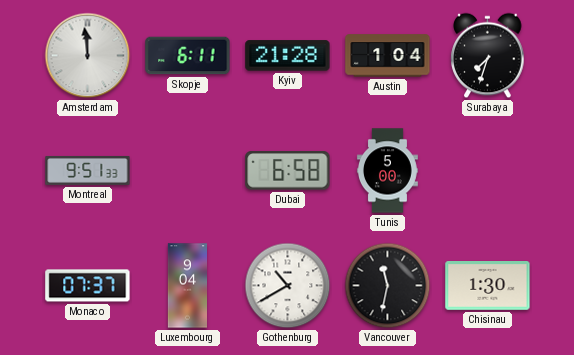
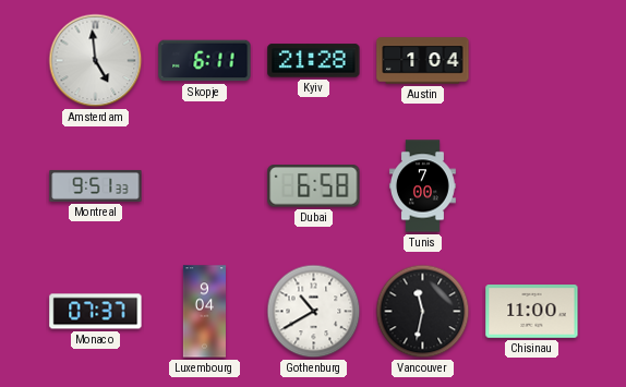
Amsterdam: 11:59 -> 4:59
Surabaya: 7:33 -> none
Tunis: 5:00 -> 7:00
Chisinau: 1:30 -> 11:00
